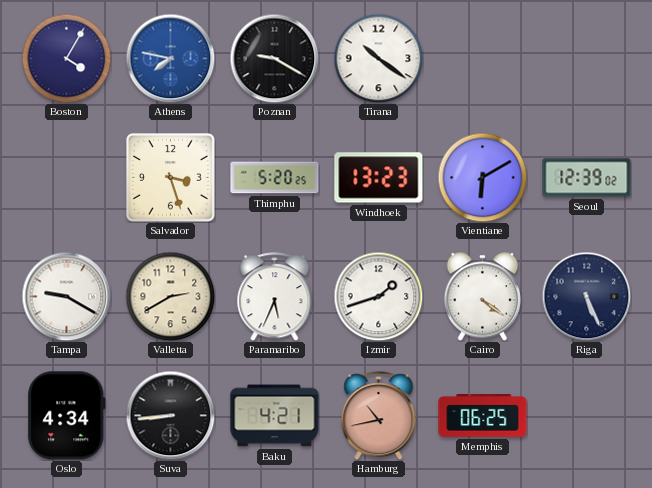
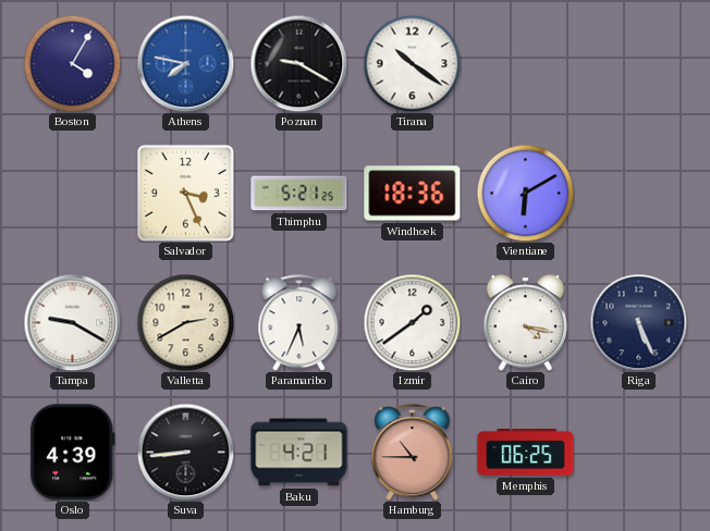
Salvador: 3:27 -> 3:26
Thimphu: 5:20 -> 5:21
Windhoek: 13:23 -> 18:36
Seoul: 12:39 -> none
Izmir: 1:42 -> 1:39
Cairo: 4:21 -> 4:17
Oslo: 4:34 -> 4:39
Hamburg: 10:43 -> 10:45
